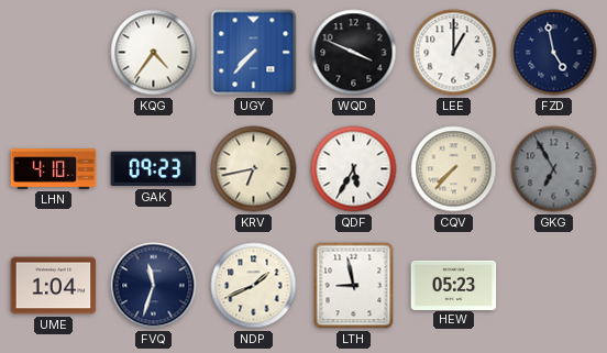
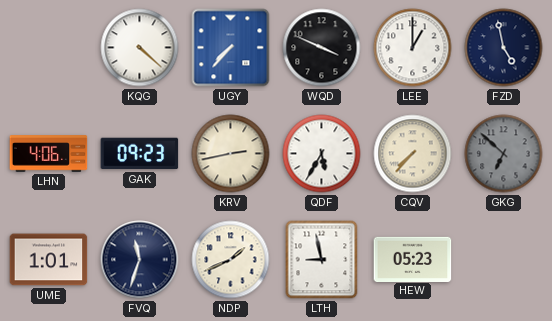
KQG: 4:36 -> 4:22
LHN: 4:10 -> 4:06
KRV: 6:43 -> 2:43
GKG: 6:55 -> 6:52
UME: 1:04 -> 1:01
